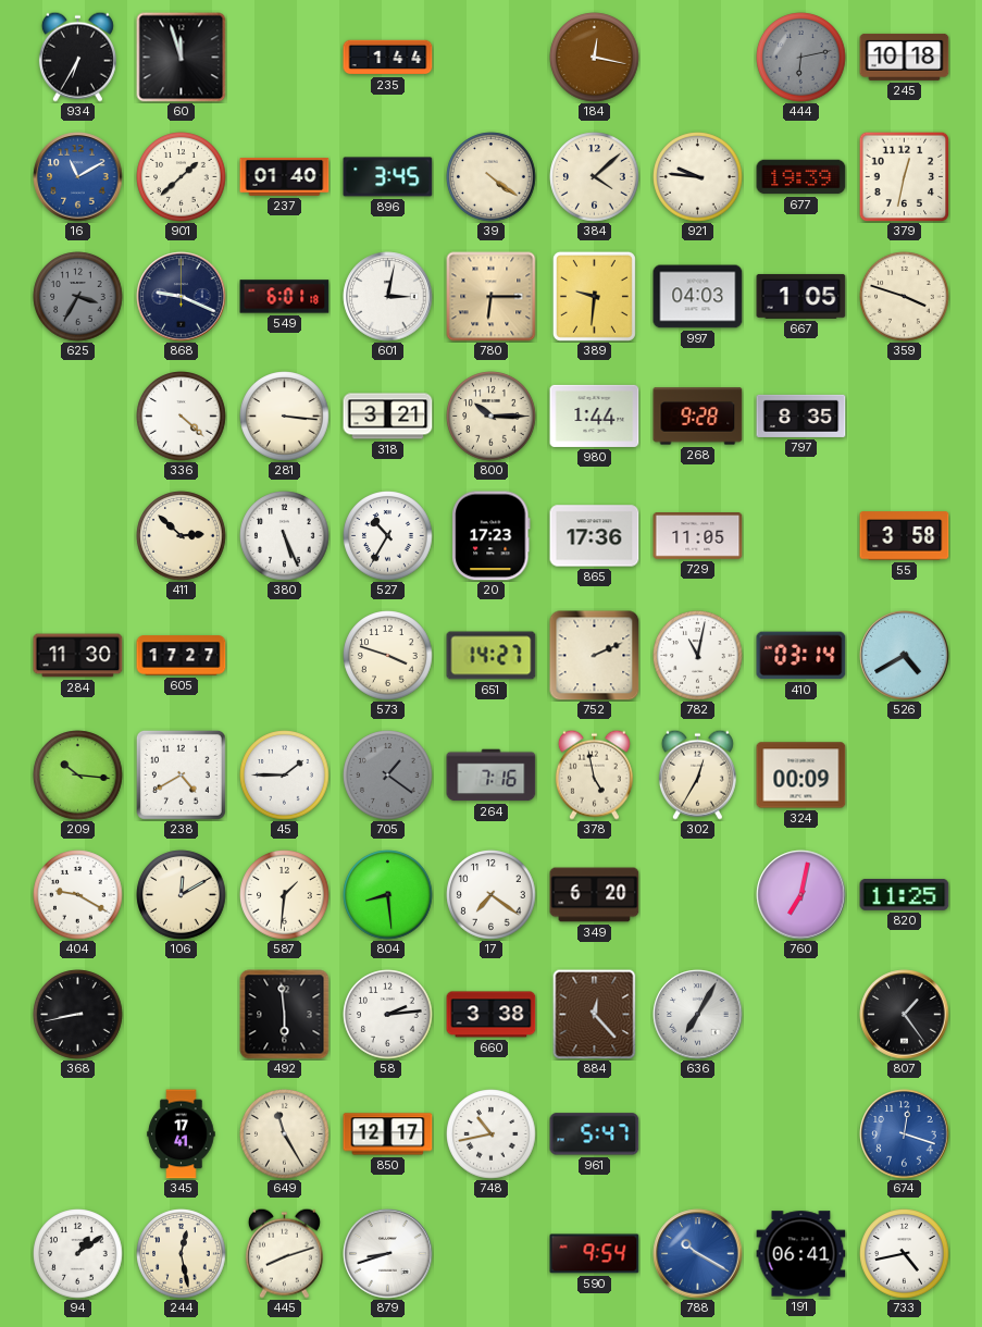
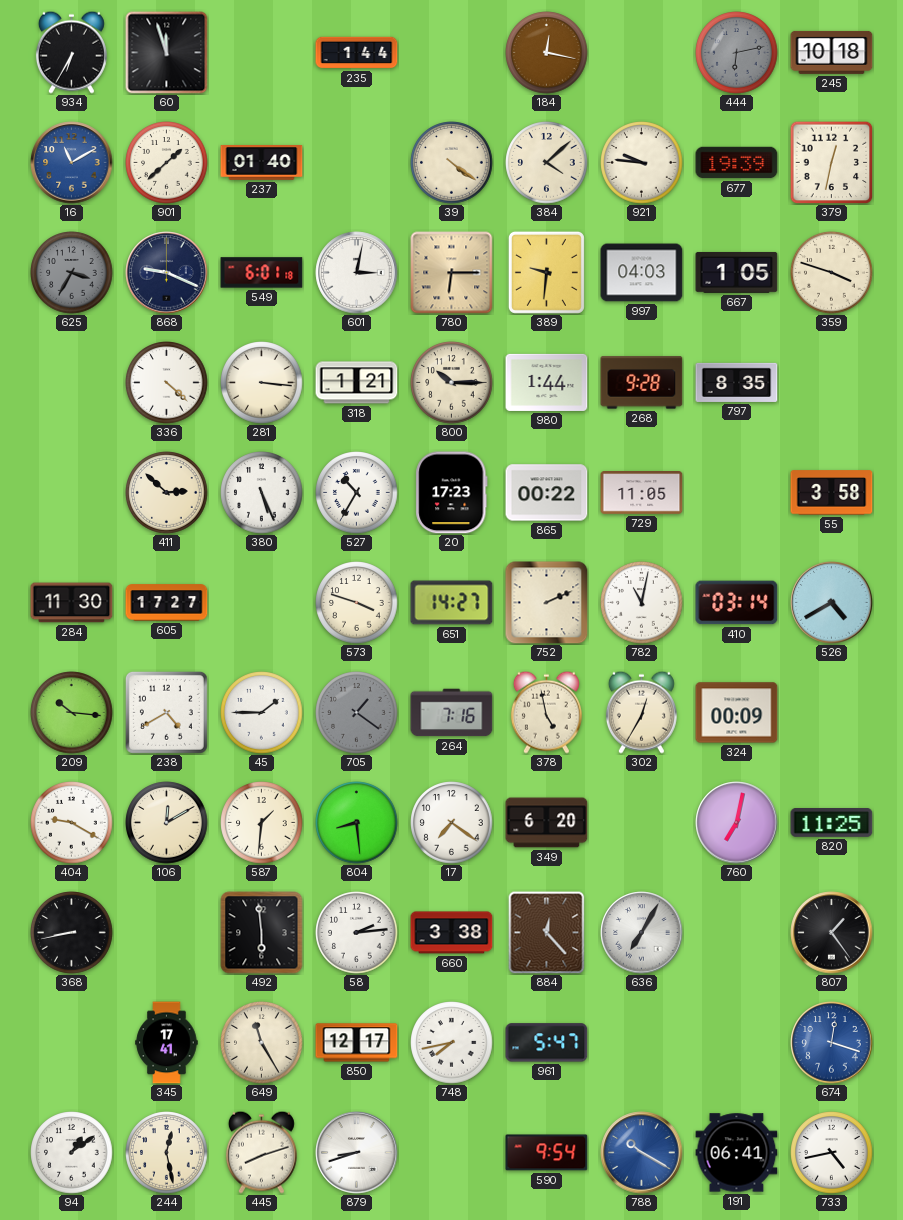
896: 3:45 -> none
318: 3:21 -> 1:21
865: 17:36 -> 00:22
748: 10:43 -> 7:43
